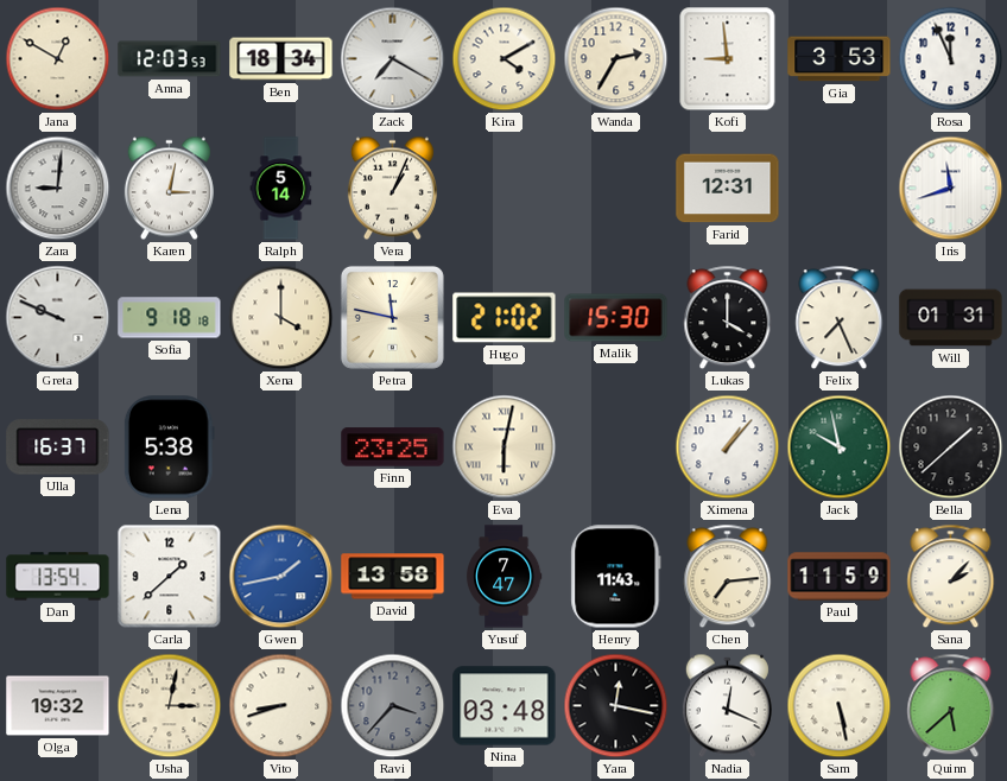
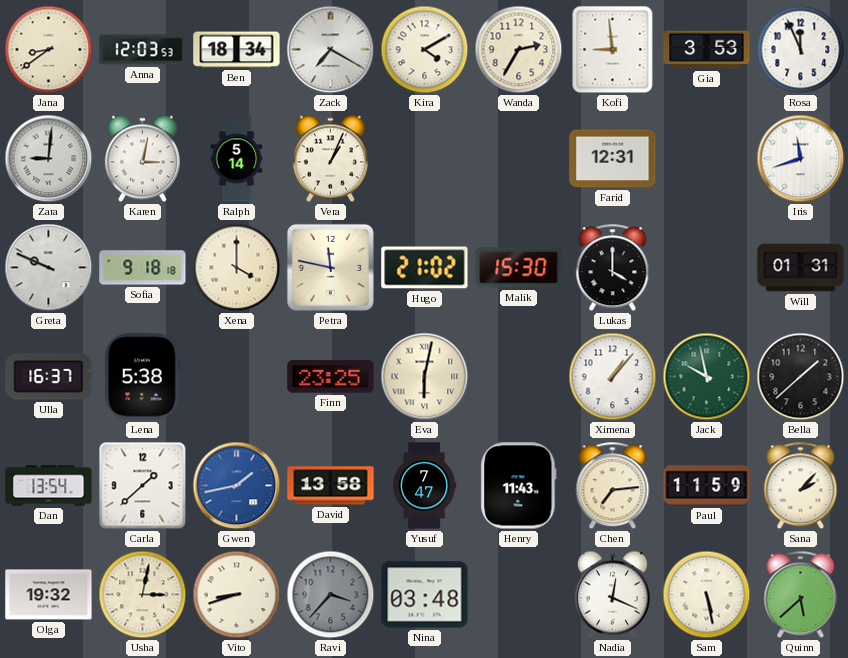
Jana: 12:50 -> 8:39
Felix: 7:26 -> none
Yara: 12:17 -> none
